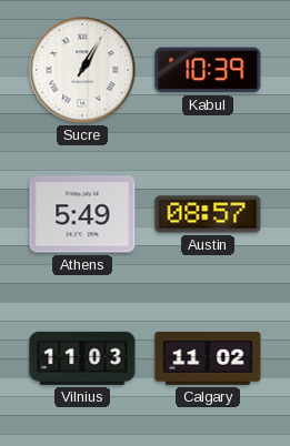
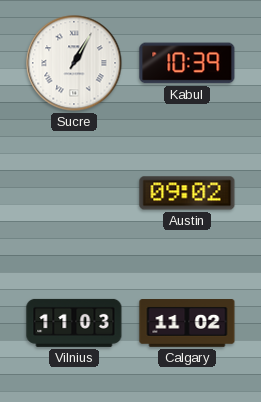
Athens: 5:49 -> none
Austin: 08:57 -> 09:02
